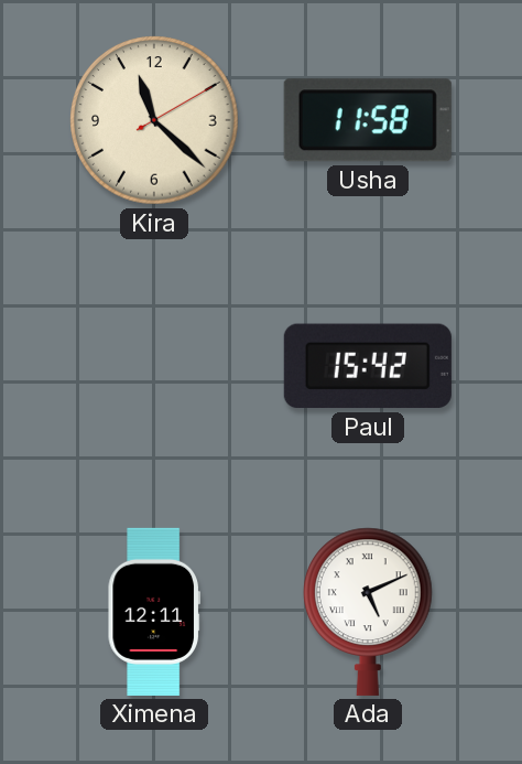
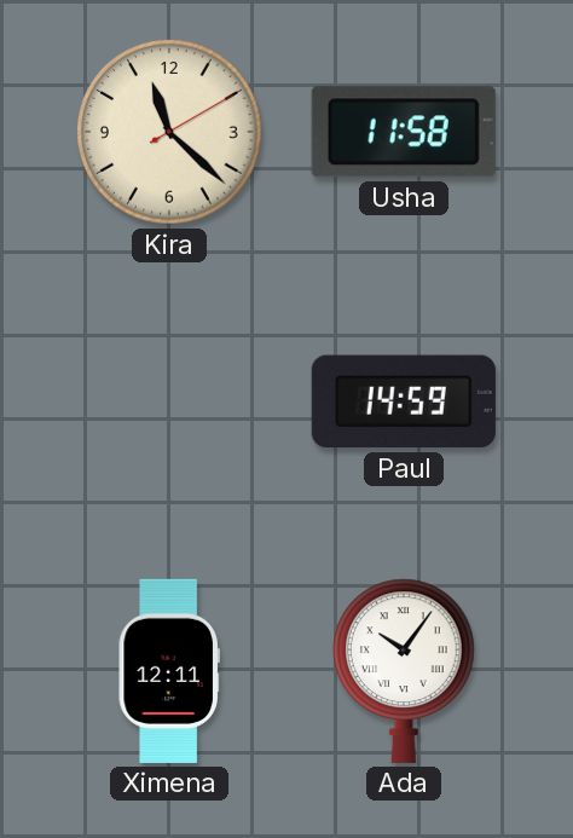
Paul: 15:42 -> 14:59
Ada: 5:11 -> 10:06
